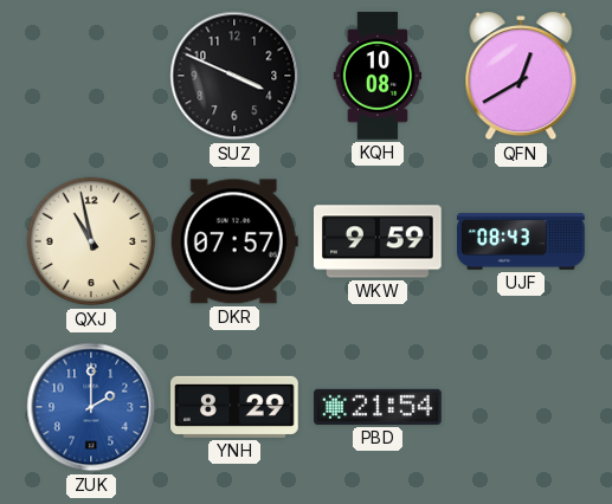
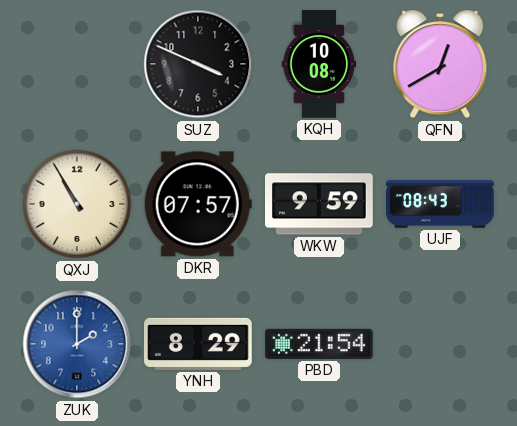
QXJ: 10:58 -> 10:55
